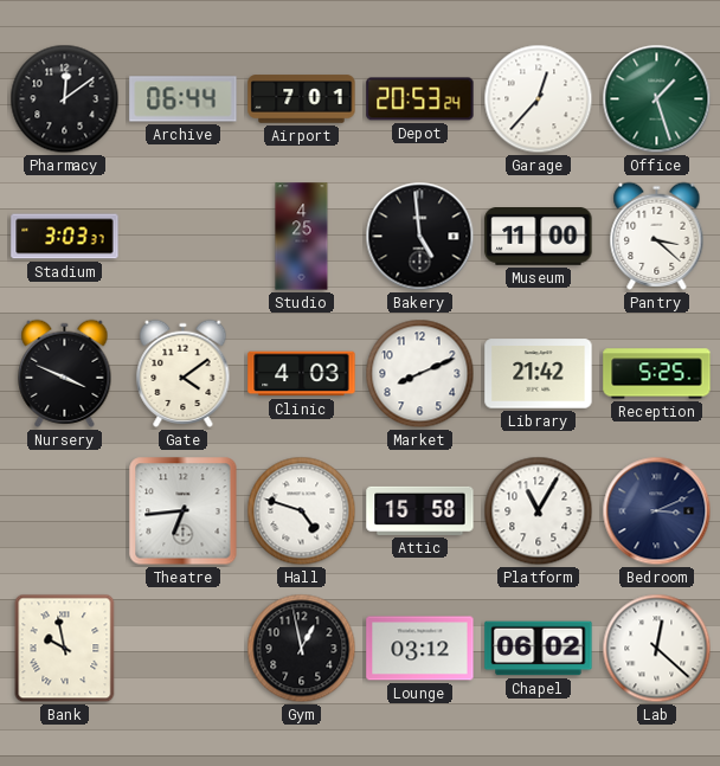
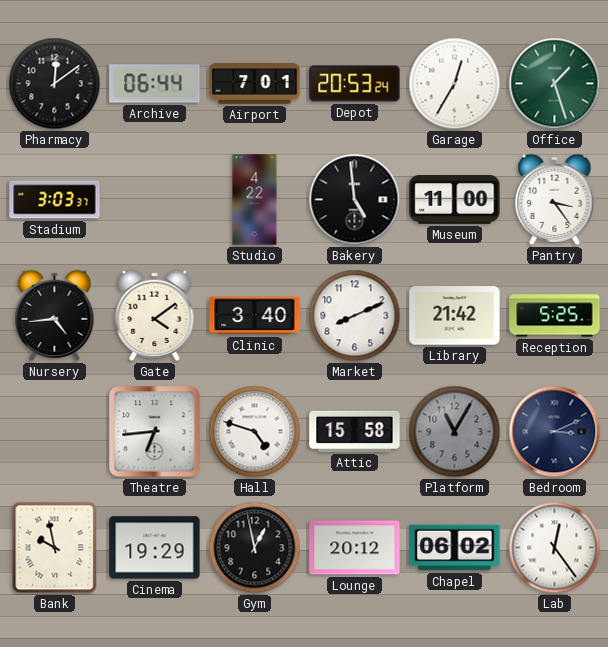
Garage: 12:37 -> 12:35
Studio: 4:25 -> 4:22
Pantry: 3:22 -> 3:24
Nursery: 3:49 -> 4:44
Clinic: 4:03 -> 3:40
Platform dial: white -> grey
Cinema: none -> 19:29
Lounge: 03:12 -> 20:12
Lab: 12:22 -> 12:24
